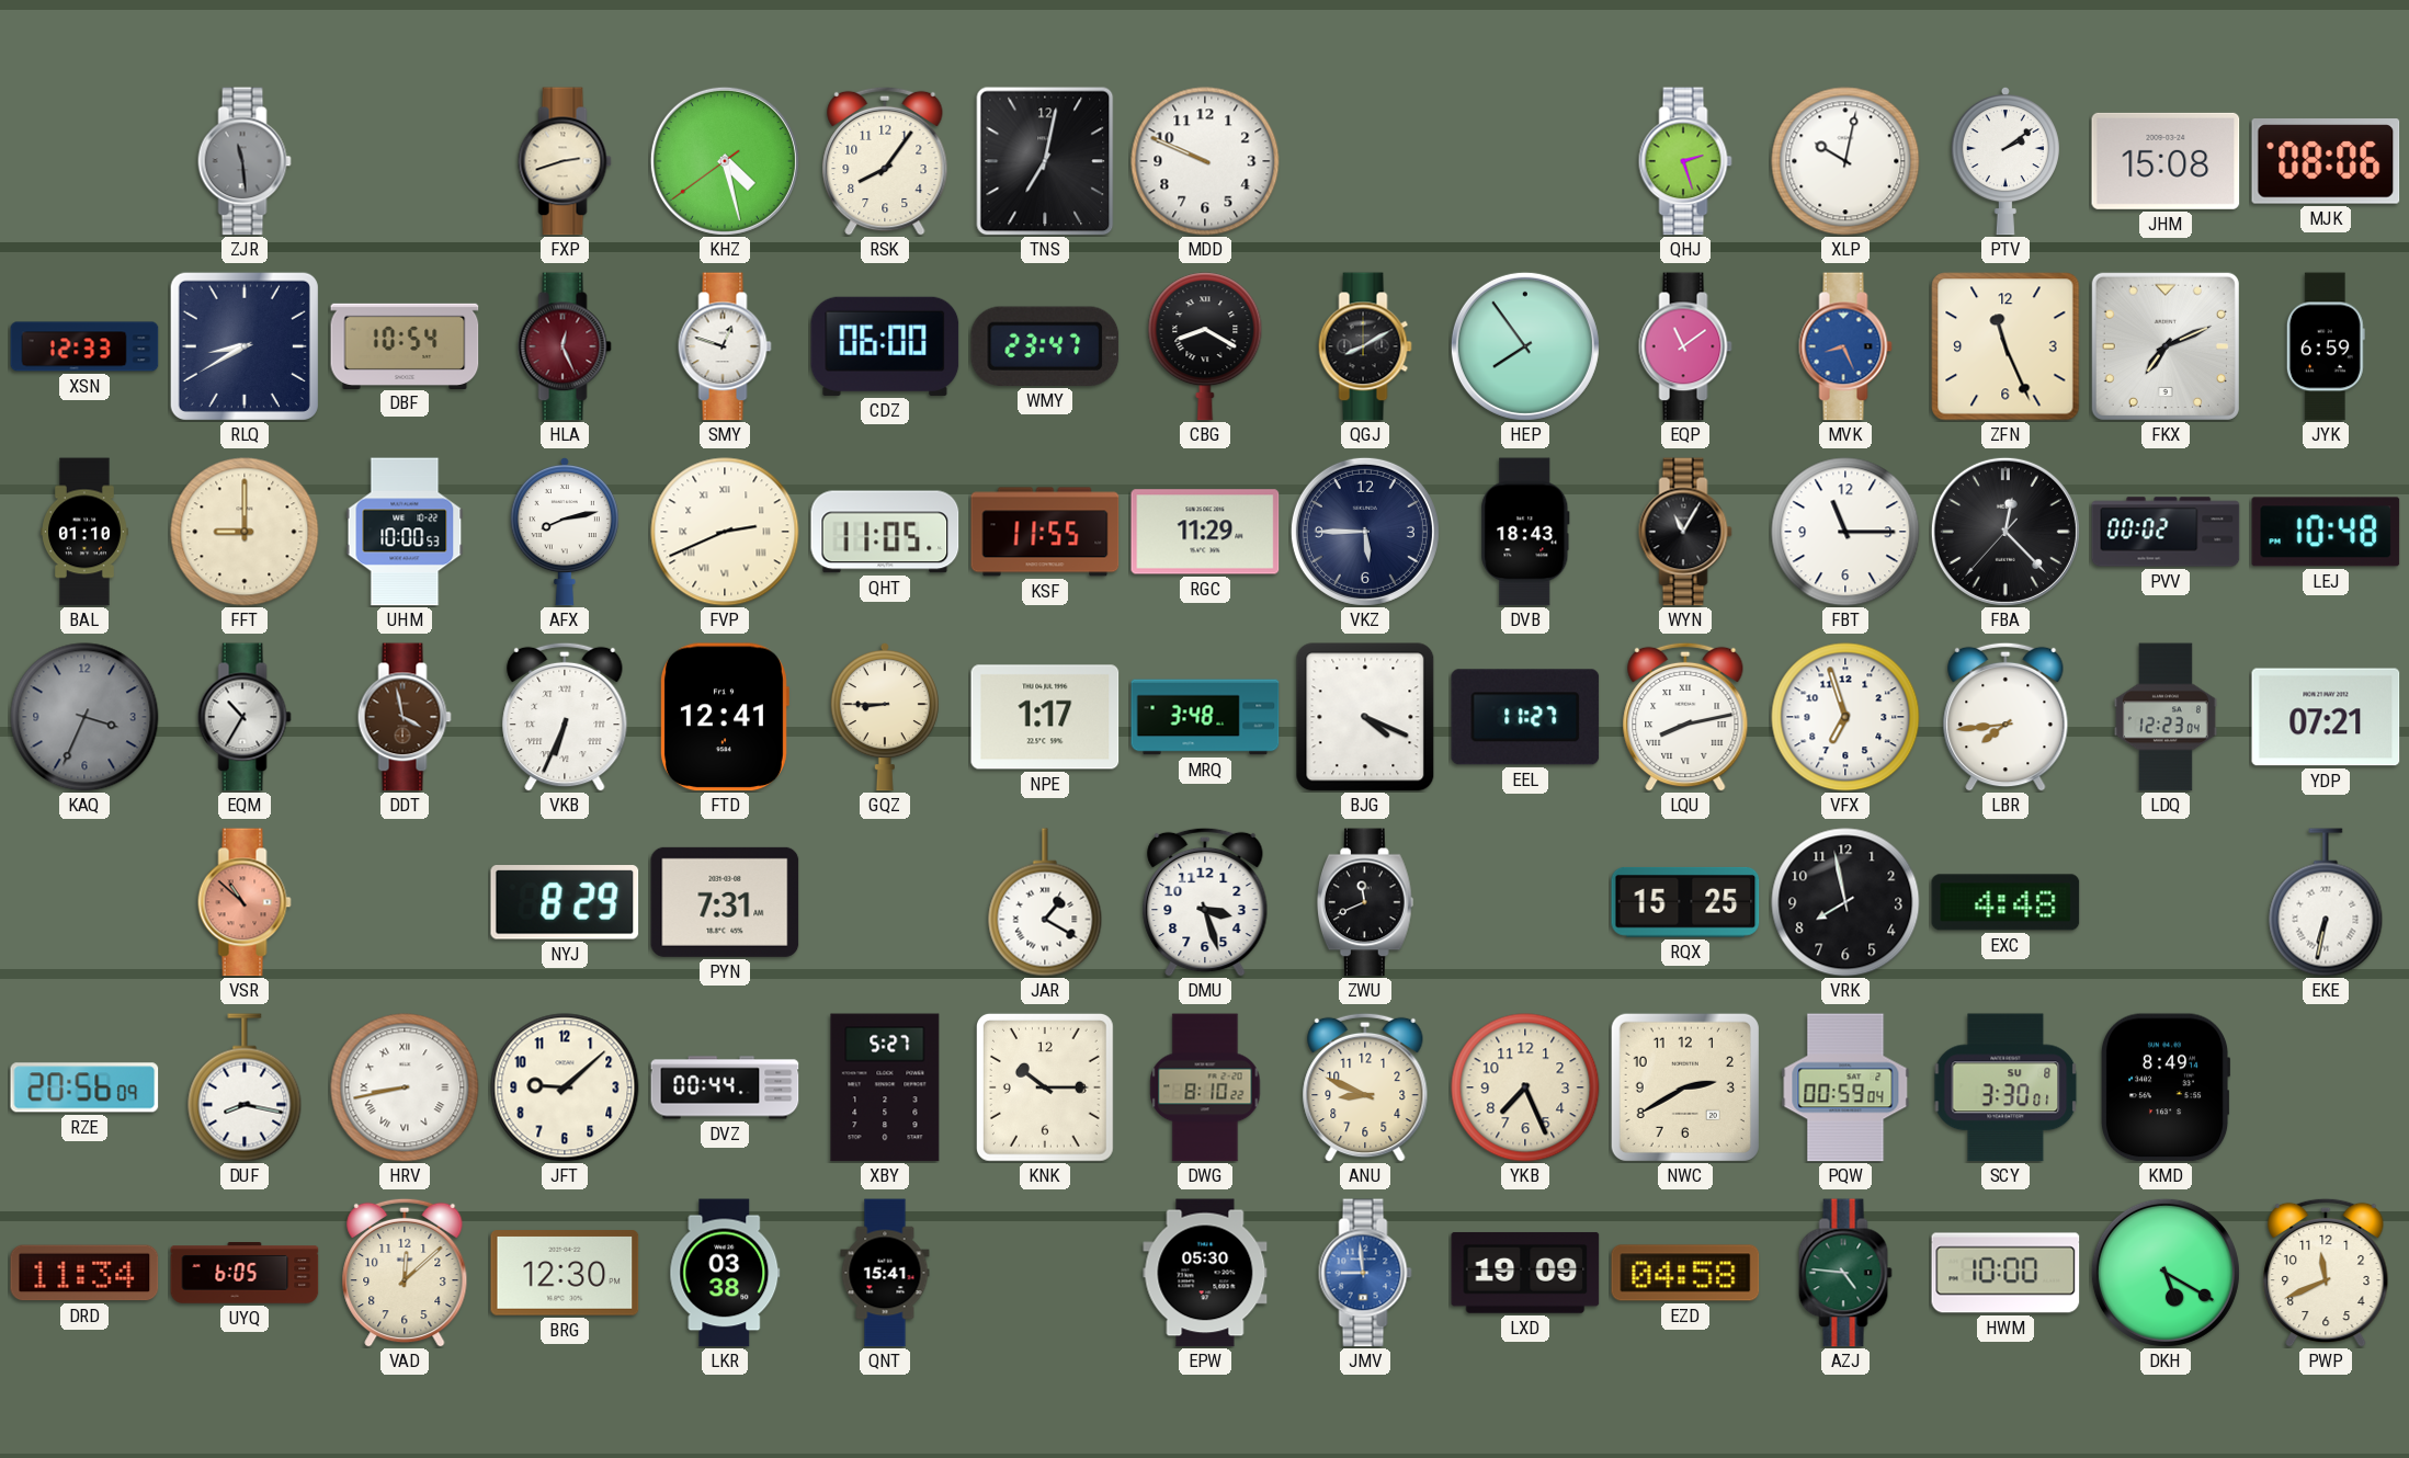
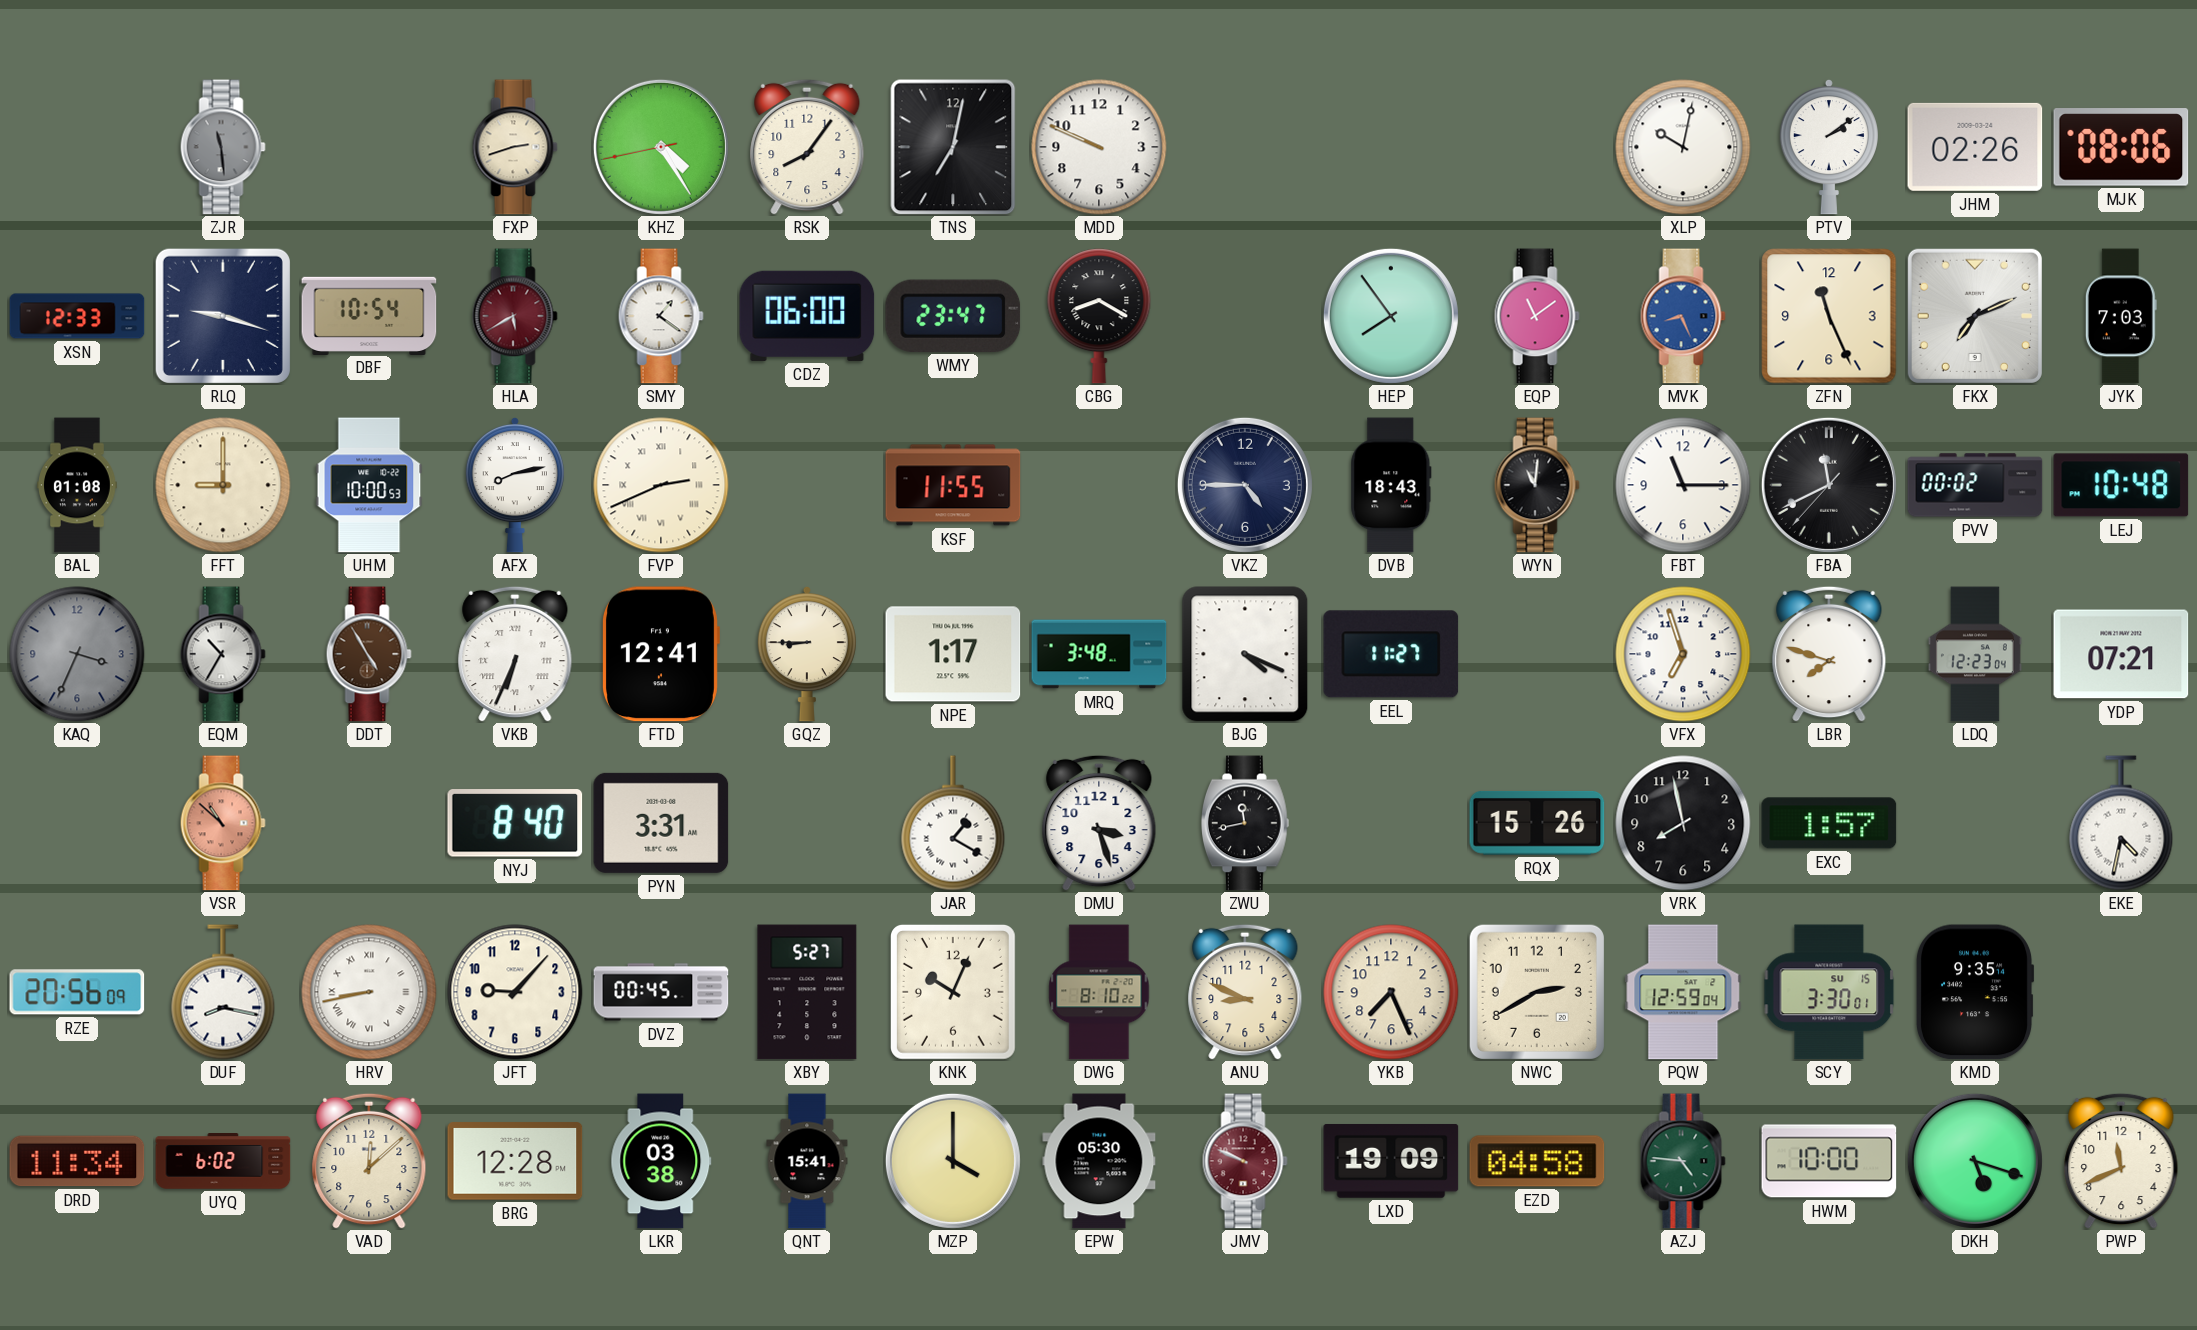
KHZ: 4:27 -> 4:24
QHJ: 2:27 -> none
JHM: 15:08 -> 02:26
RLQ: 8:40 -> 9:18
HLA: 12:26 -> 5:40
SMY: 12:48 -> 1:21
QGJ: 8:10 -> none
JYK: 6:59 -> 7:03
BAL: 01:10 -> 01:08
QHT: 11:05 -> none
RGC: 11:29 -> none
VKZ: 5:45 -> 4:45
WYN: 11:05 -> 11:01
FBA: 12:22 -> 11:40
DDT: 3:58 -> 4:55
LQU: 8:13 -> none
LBR: 7:44 -> 7:48
NYJ: 8:29 -> 8:40
PYN: 7:31 -> 3:31
ZWU: 11:41 -> 11:43
RQX: 15:25 -> 15:26
EXC: 4:48 -> 1:57
EKE: 6:32 -> 4:32
JFT: 9:08 -> 9:07
DVZ: 00:44 -> 00:45
KNK: 10:15 -> 10:04
PQW: 00:59 -> 12:59
SCY date: SU 8 -> SU 15
KMD: 8:49 -> 9:35
UYQ: 6:05 -> 6:02
BRG: 12:30 -> 12:28
MZP: none -> 4:00
JMV: 8:59 -> 9:49
JMV dial: blue -> burgundy
DKH: 5:20 -> 5:18
